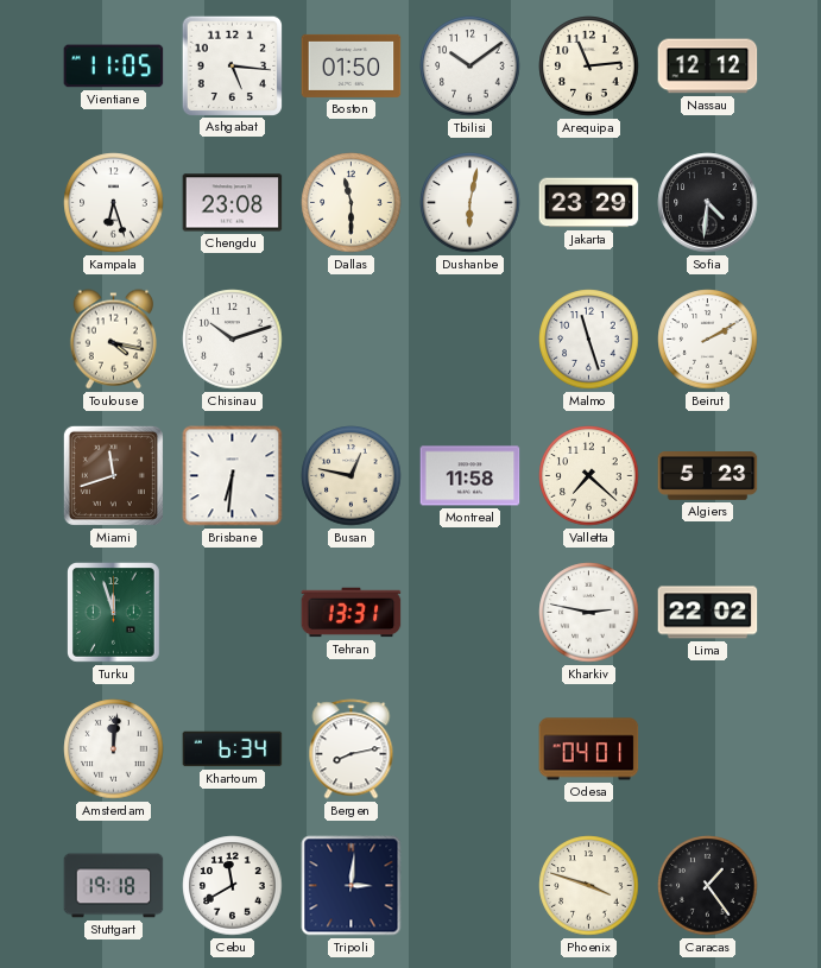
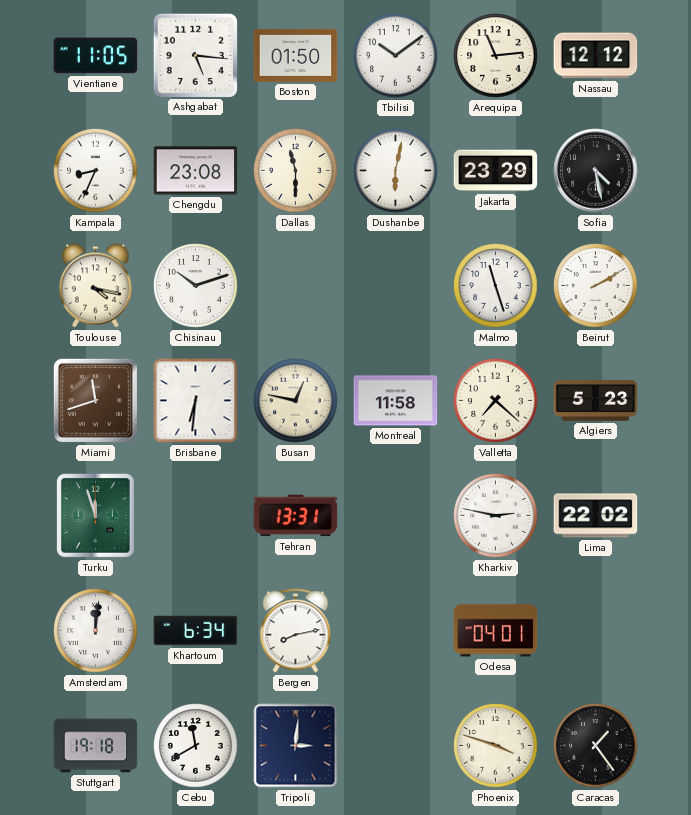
Kampala: 6:27 -> 8:34
Sofia: 4:31 -> 4:28
